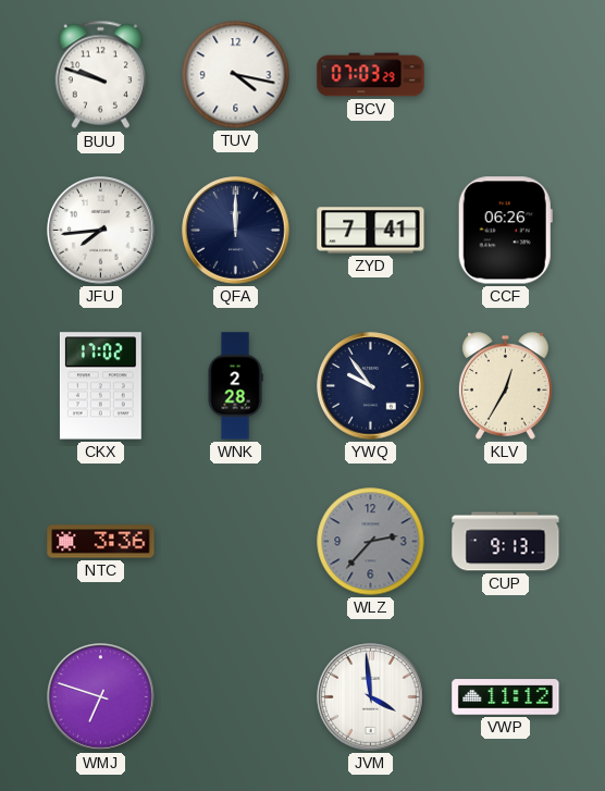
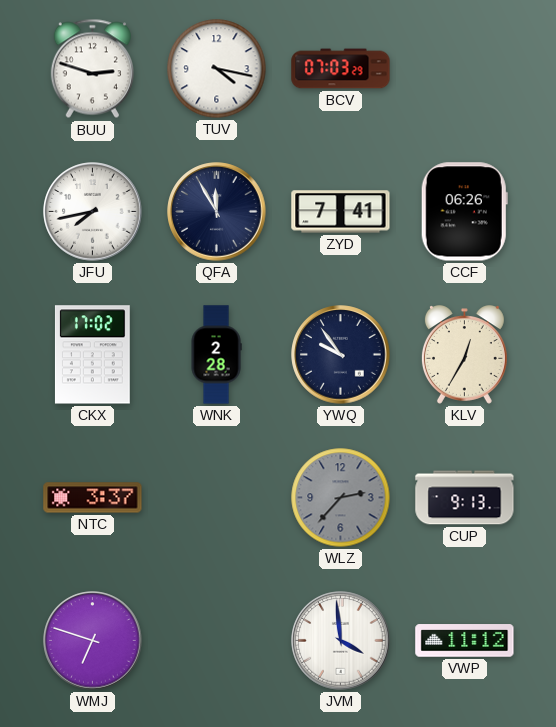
BUU: 9:48 -> 2:48
JFU: 7:44 -> 7:43
QFA: 12:00 -> 11:55
NTC: 3:36 -> 3:37
